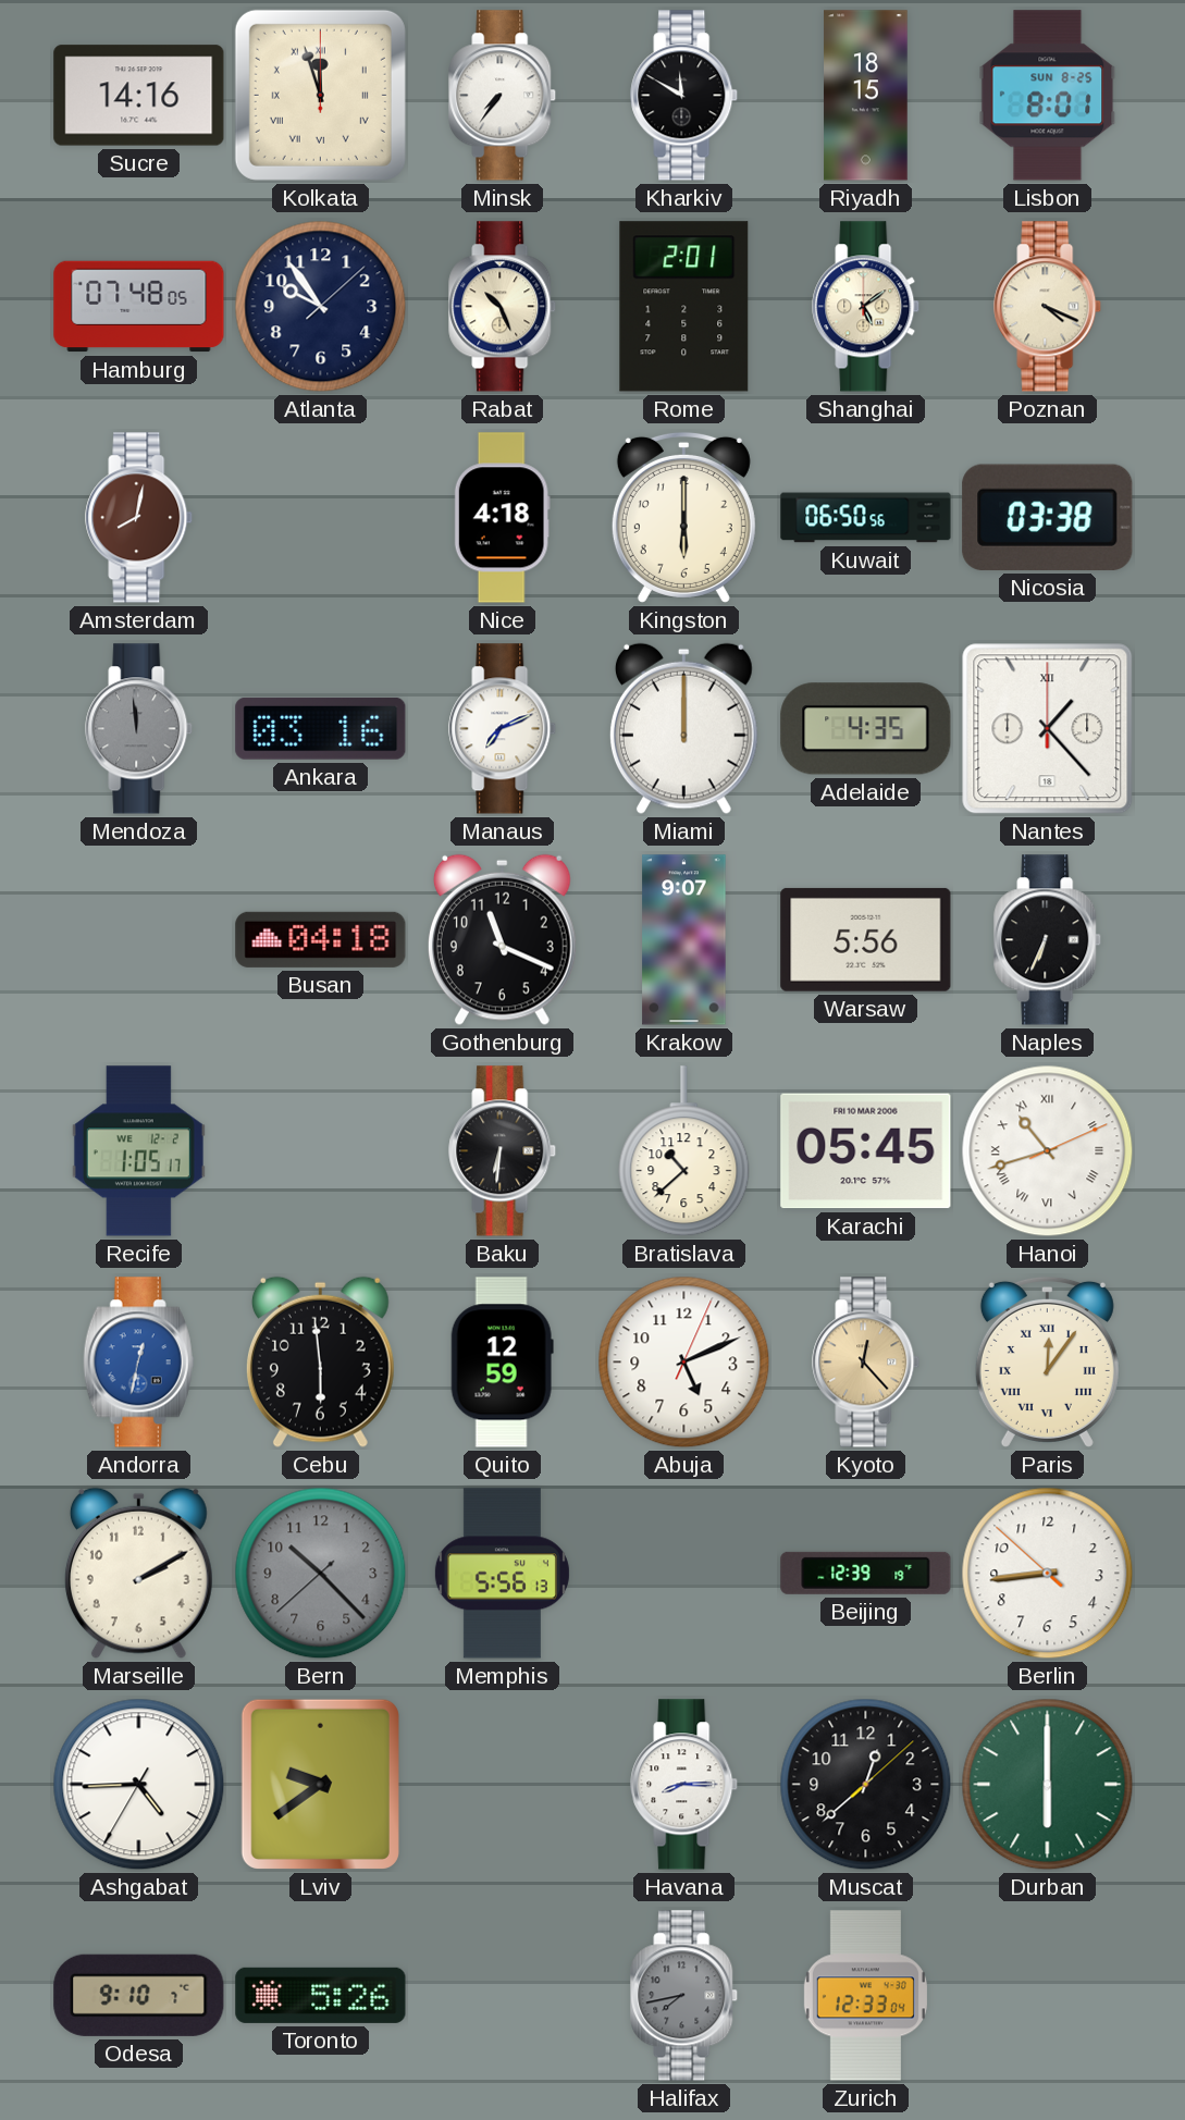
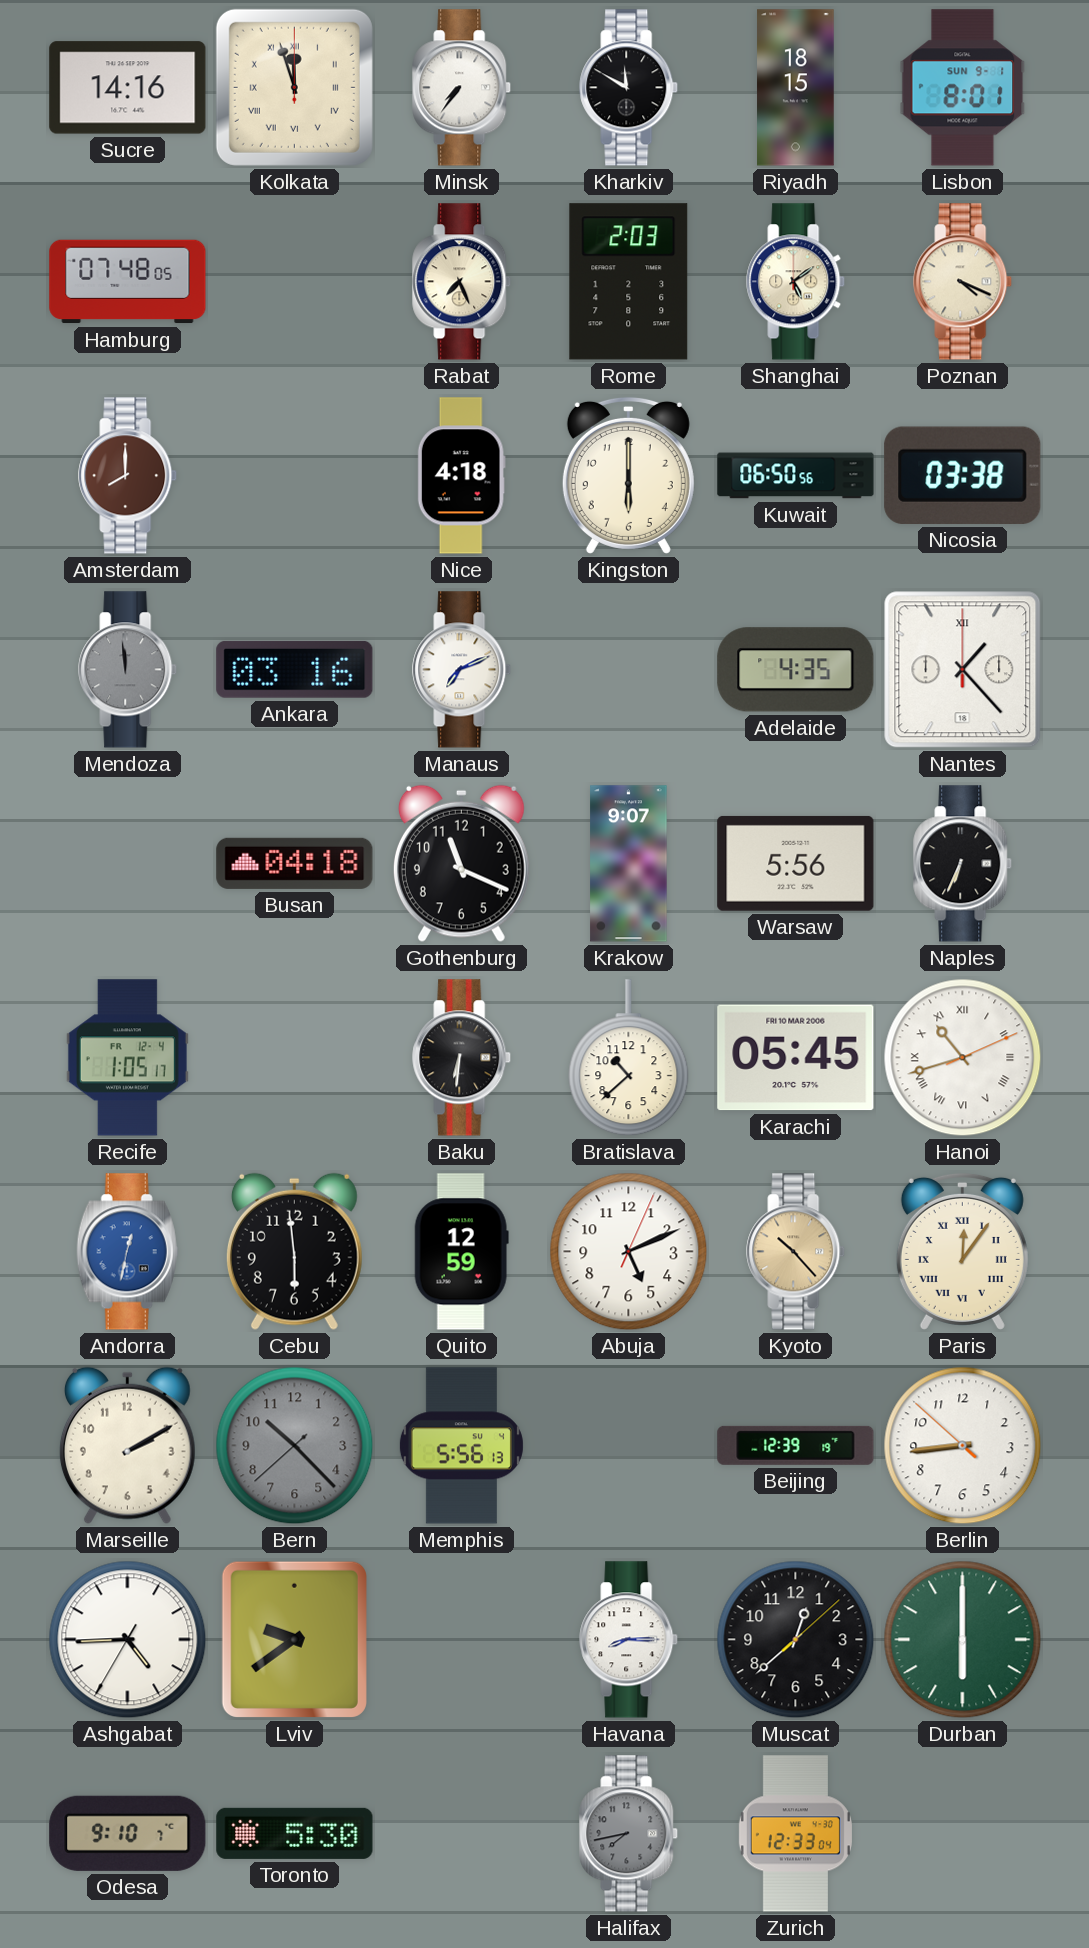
Lisbon date: SUN 8-25 -> SUN 9-1
Atlanta: 9:54 -> none
Rabat: 10:26 -> 7:26
Rome: 2:01 -> 2:03
Amsterdam: 8:02 -> 8:00
Miami: 12:00 -> none
Recife date: WE 12-2 -> FR 12-4
Kyoto: 12:23 -> 10:23
Toronto: 5:26 -> 5:30
